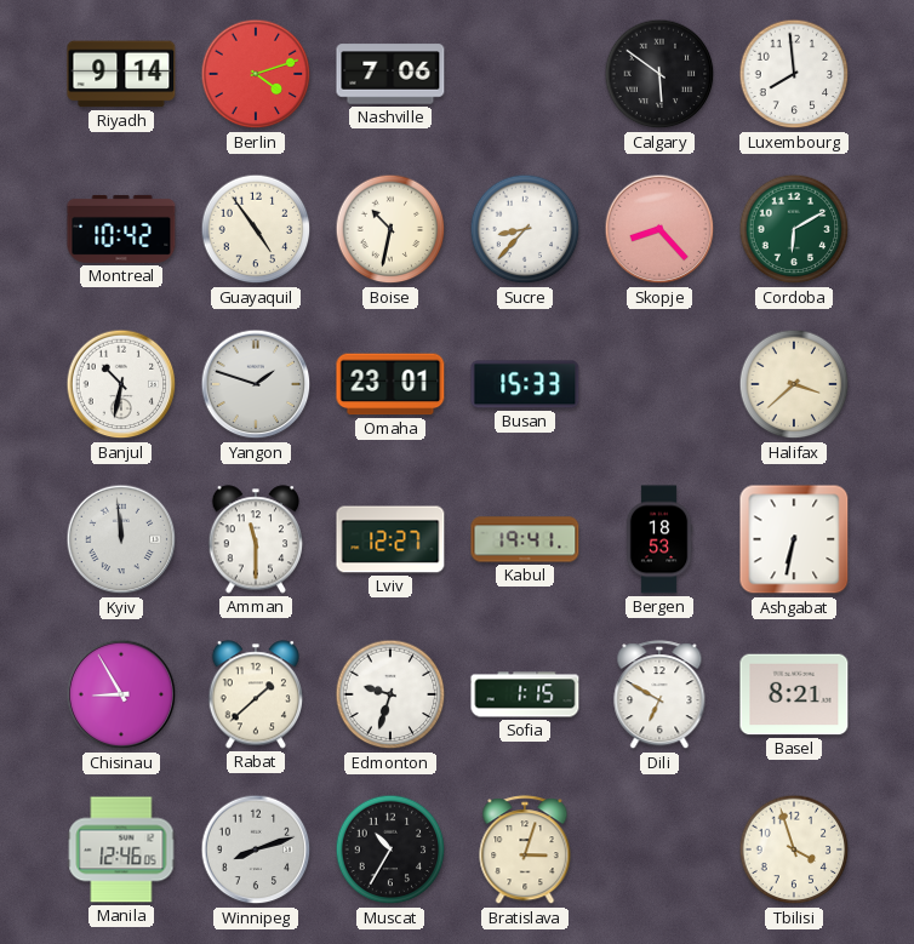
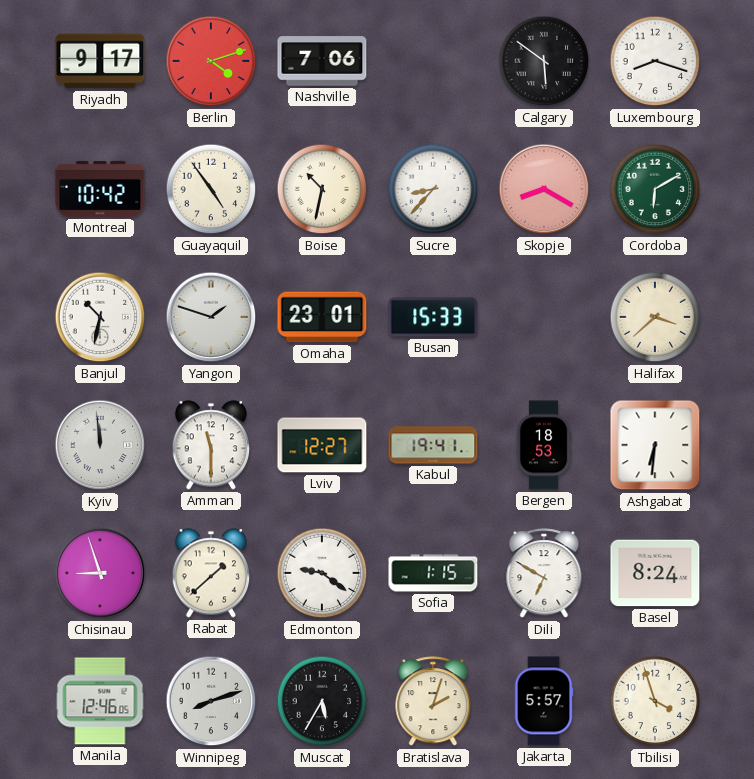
Riyadh: 9:14 -> 9:17
Luxembourg: 7:59 -> 8:18
Skopje: 8:23 -> 8:20
Ashgabat: 6:32 -> 6:31
Chisinau: 8:55 -> 8:57
Edmonton: 9:33 -> 9:21
Basel: 8:21 -> 8:24
Muscat: 10:35 -> 5:35
Bratislava: 3:03 -> 2:03
Jakarta: none -> 5:57
